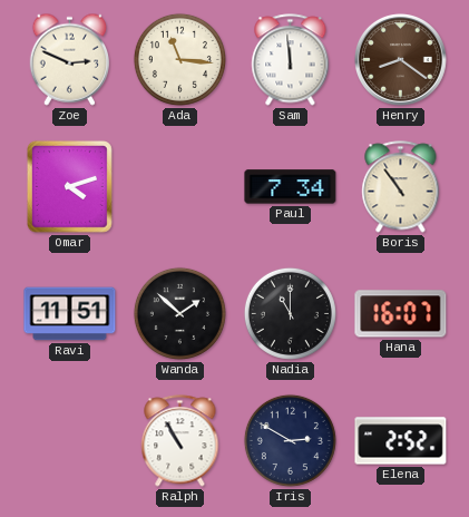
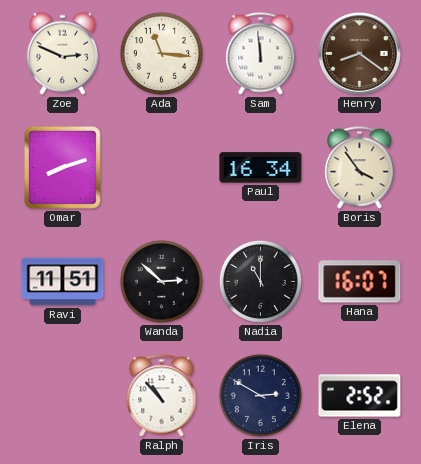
Omar: 4:12 -> 8:12
Paul: 7:34 -> 16:34
Boris: 10:54 -> 3:54
Wanda: 1:52 -> 2:52
Ralph: 10:55 -> 10:53
